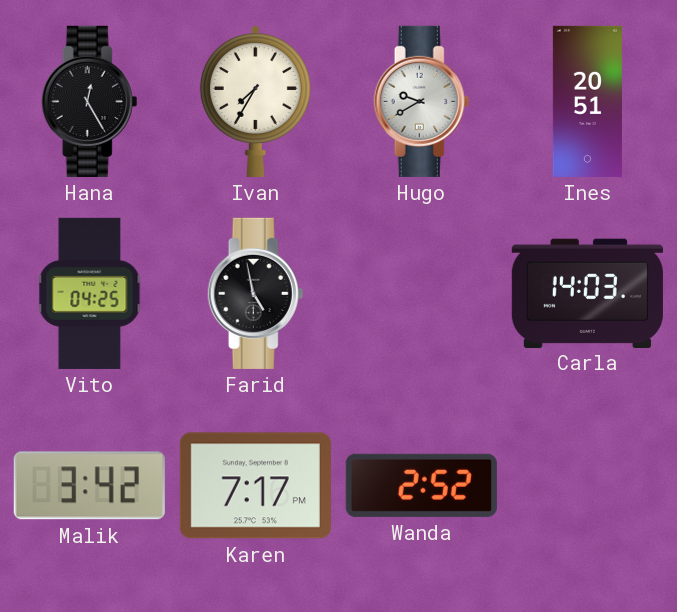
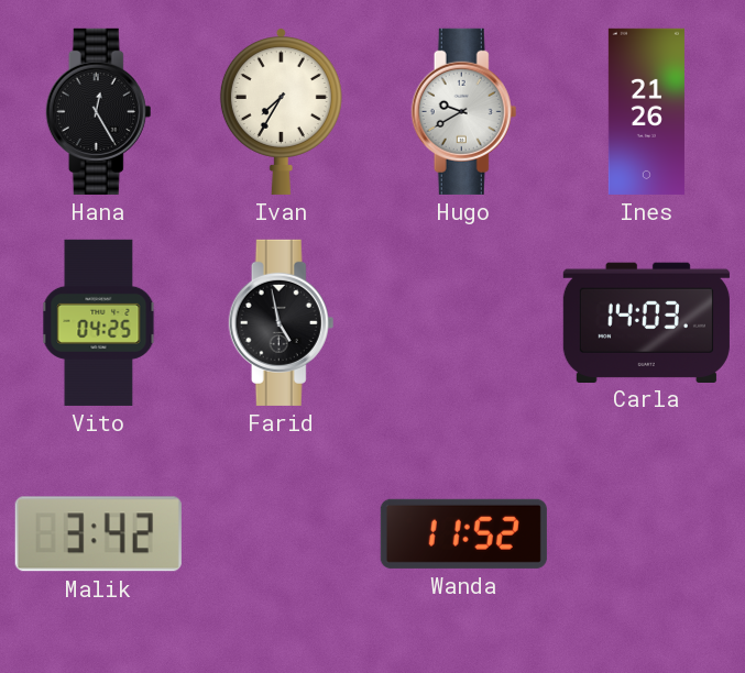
Ines: 20:51 -> 21:26
Karen: 7:17 -> none
Wanda: 2:52 -> 11:52
